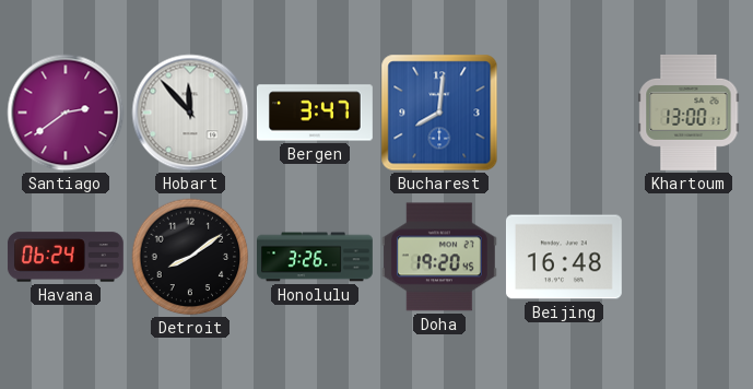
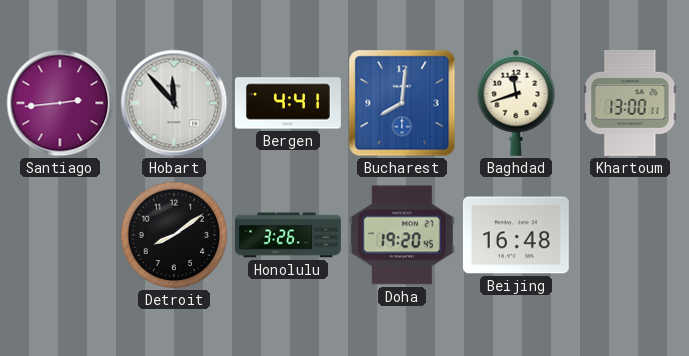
Santiago: 2:39 -> 2:44
Bergen: 3:47 -> 4:41
Baghdad: none -> 11:42
Havana: 06:24 -> none
